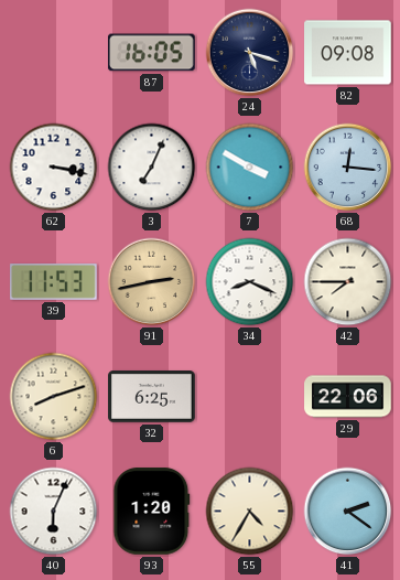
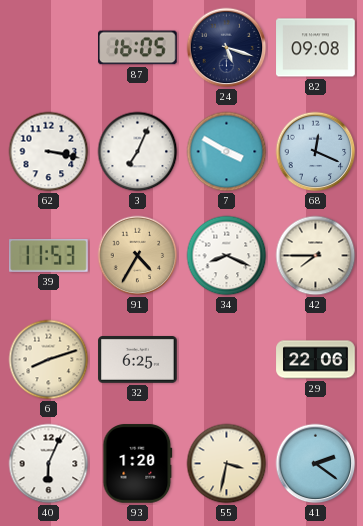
68: 12:16 -> 12:19
91: 2:43 -> 4:35
55: 4:35 -> 3:32
